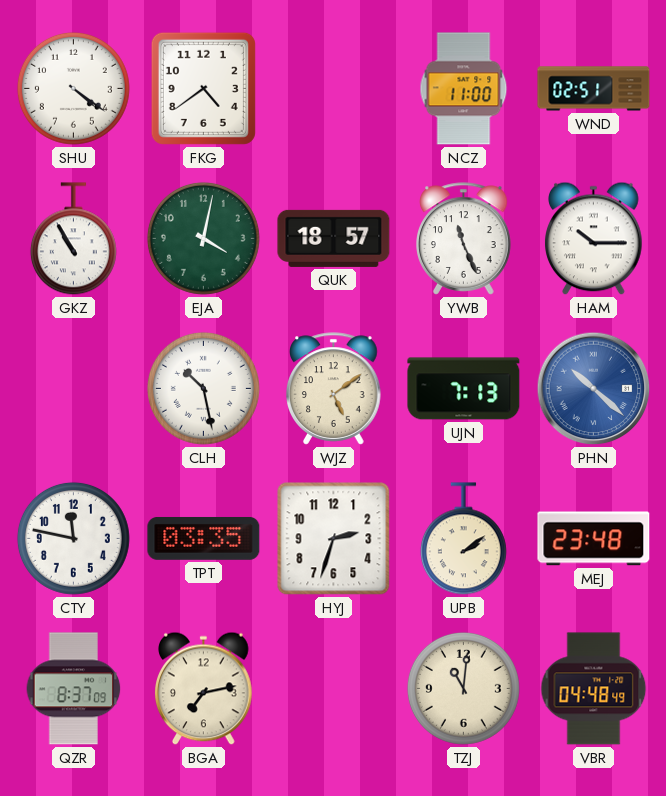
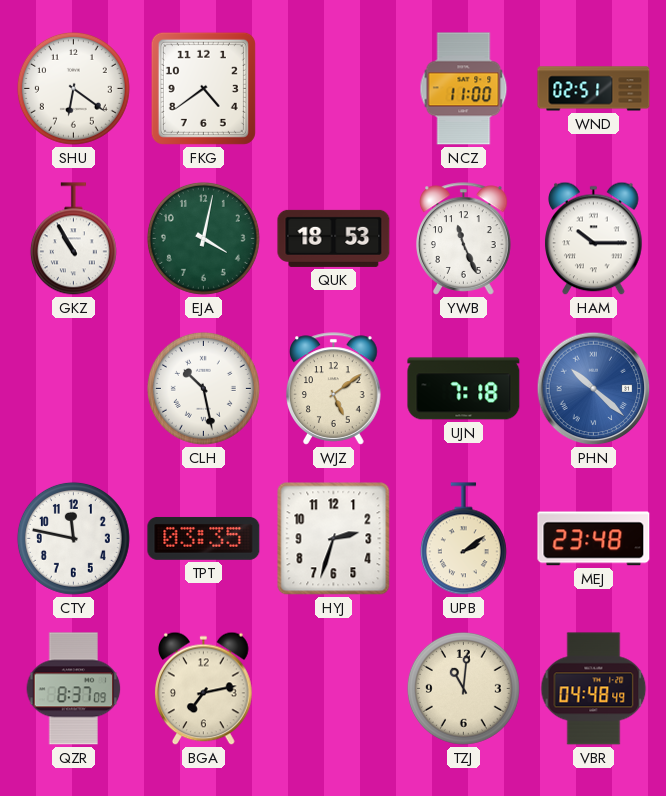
SHU: 4:21 -> 6:21
QUK: 18:57 -> 18:53
UJN: 7:13 -> 7:18
